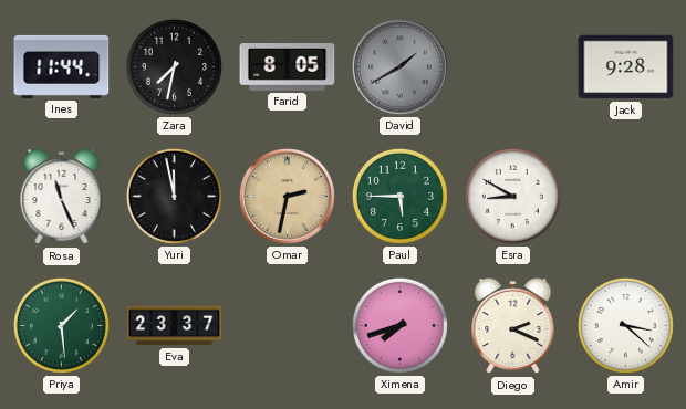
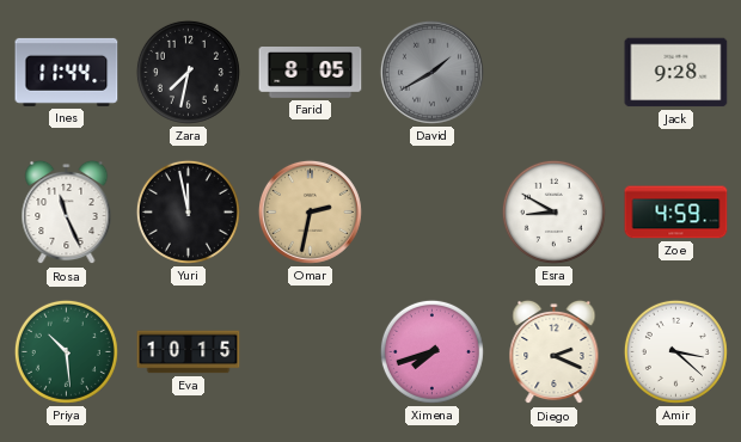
Paul: 5:45 -> none
Zoe: none -> 4:59
Priya: 1:29 -> 10:29
Eva: 23:37 -> 10:15
